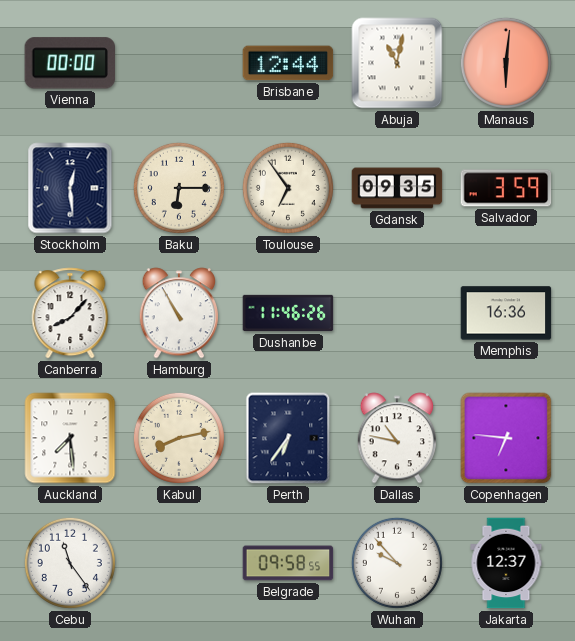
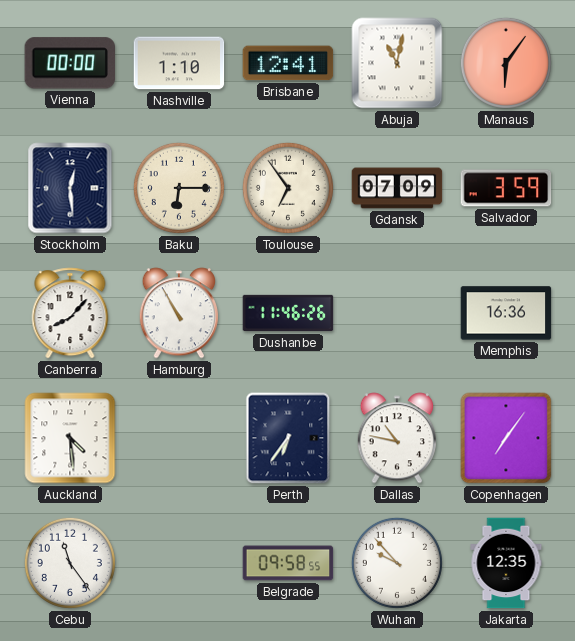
Nashville: none -> 1:10
Brisbane: 12:44 -> 12:41
Manaus: 6:01 -> 6:06
Gdansk: 09:35 -> 07:09
Auckland: 7:29 -> 4:29
Kabul: 8:13 -> none
Copenhagen: 6:46 -> 7:06
Jakarta: 12:37 -> 12:35
